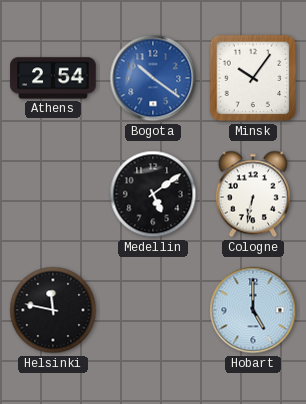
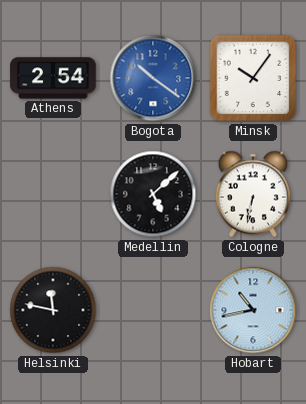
Medellin: 5:09 -> 5:08
Hobart: 5:00 -> 10:43
